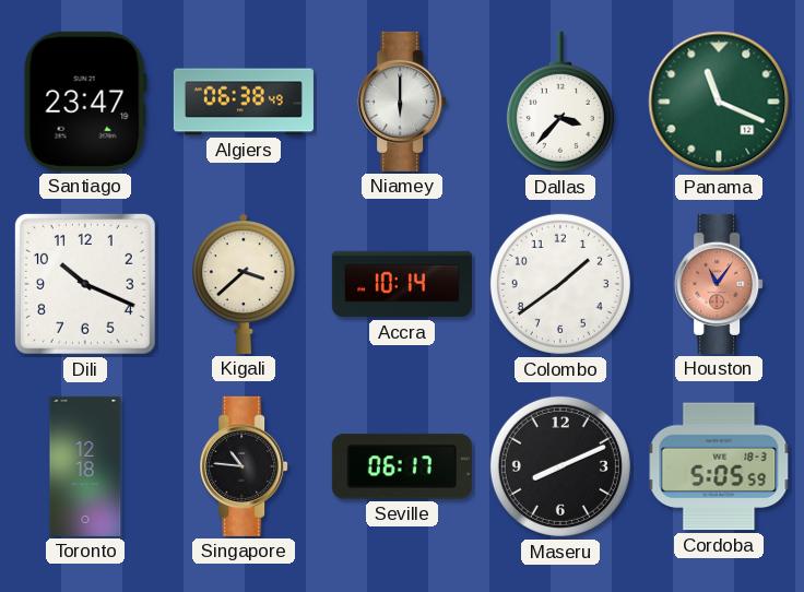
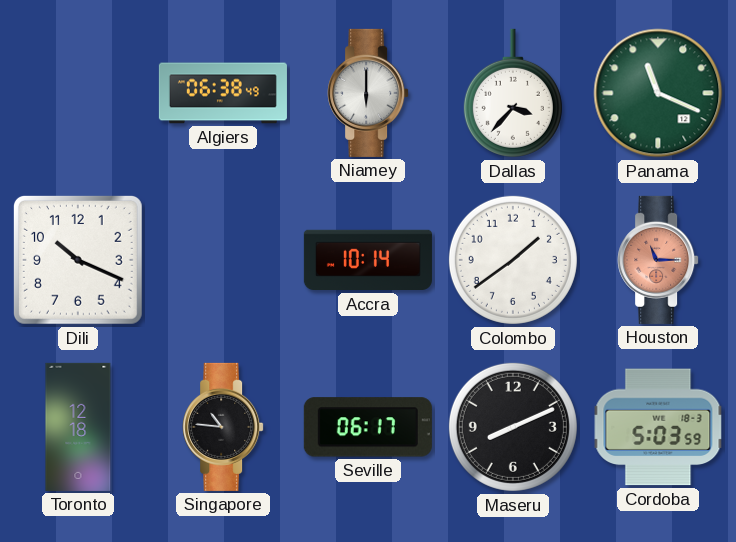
Santiago: 23:47 -> none
Kigali: 3:38 -> none
Houston: 11:06 -> 11:15
Cordoba: 5:05 -> 5:03
